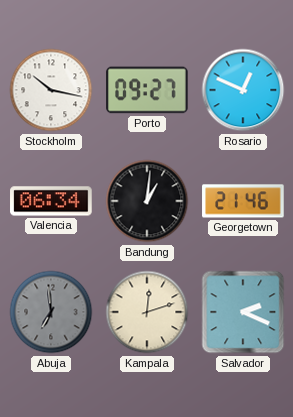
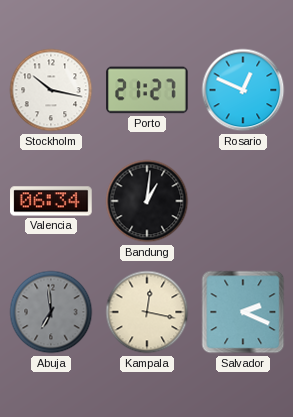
Porto: 09:27 -> 21:27
Georgetown: 21:46 -> none
Kampala: 12:12 -> 12:17
